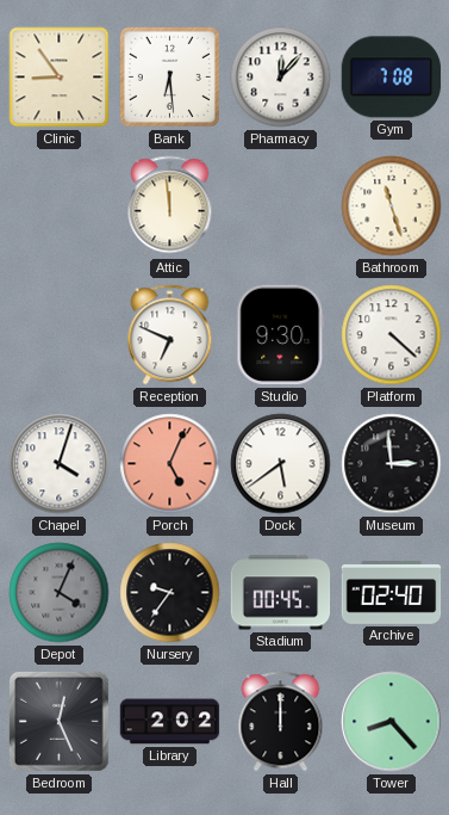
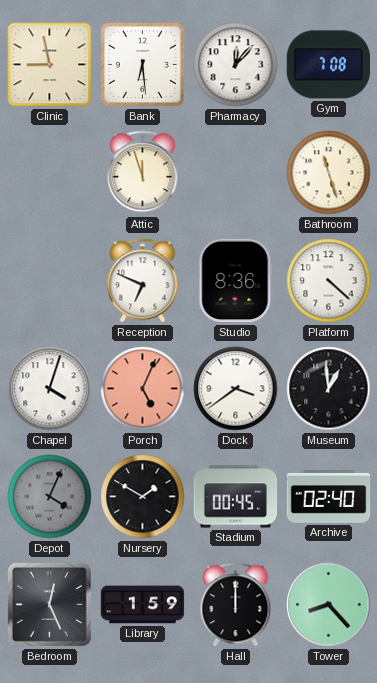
Clinic: 8:54 -> 8:58
Attic: 11:59 -> 11:57
Studio: 9:30 -> 8:36
Dock: 5:39 -> 3:39
Museum: 2:59 -> 12:59
Nursery: 9:36 -> 1:50
Library: 2:02 -> 1:59
